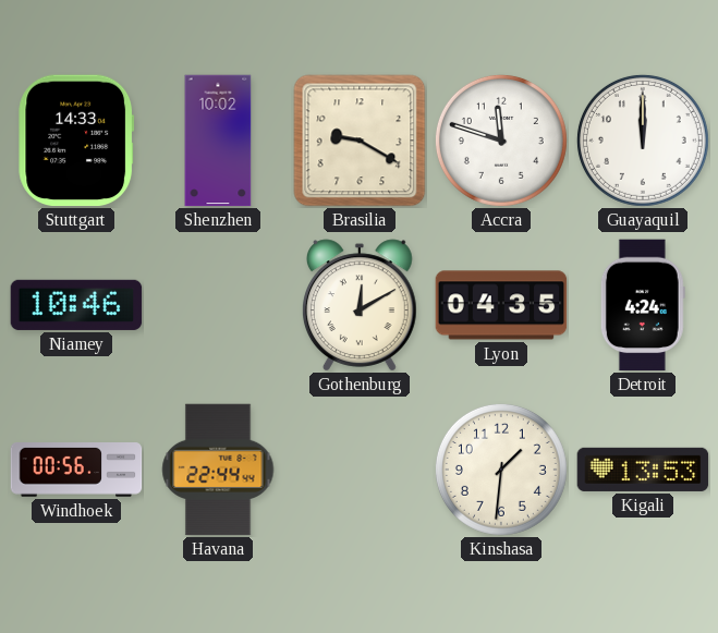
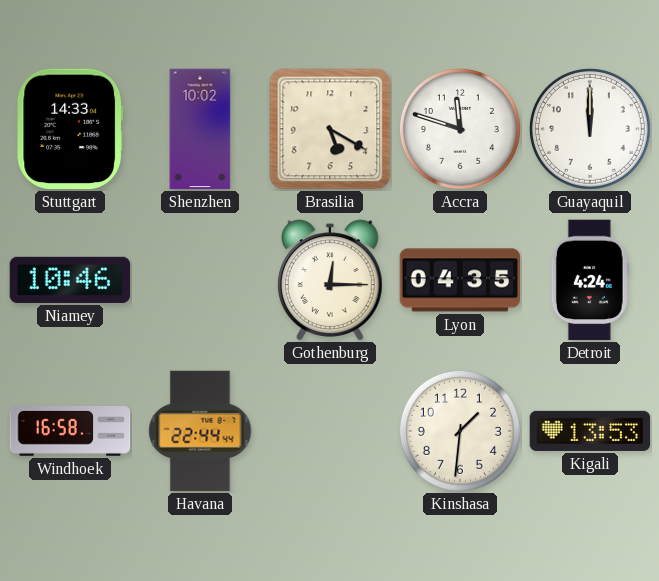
Brasilia: 9:20 -> 5:20
Gothenburg: 12:10 -> 12:15
Windhoek: 00:56 -> 16:58
